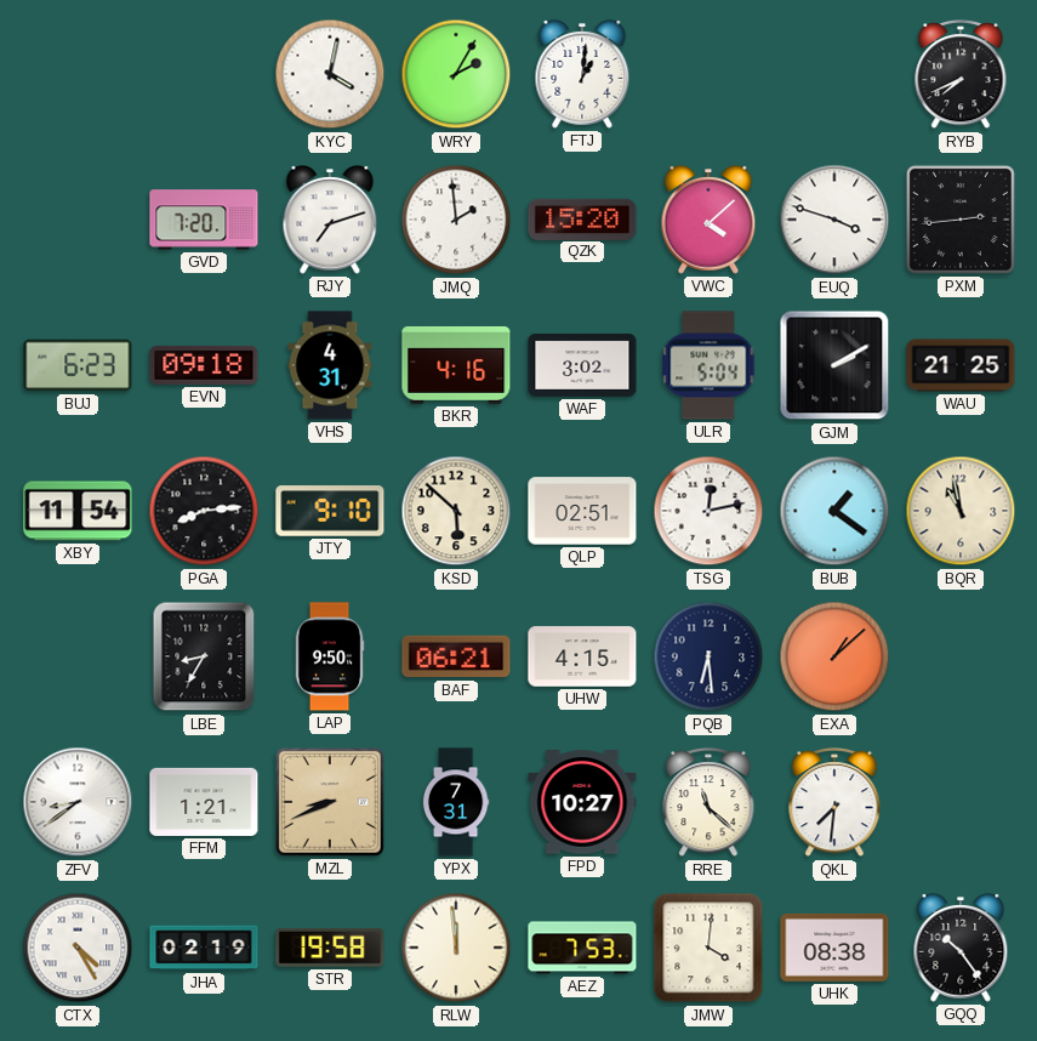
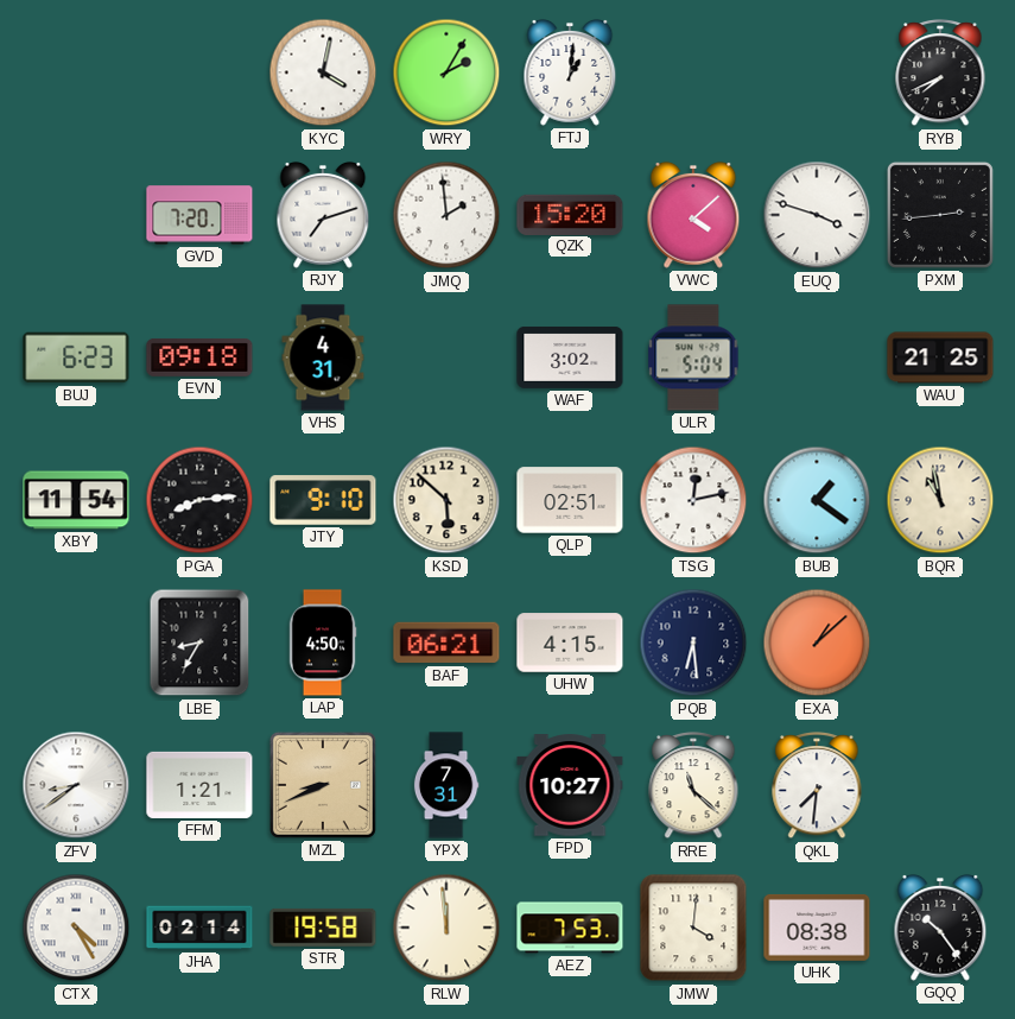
BKR: 4:16 -> none
GJM: 2:10 -> none
LAP: 9:50 -> 4:50
JHA: 02:19 -> 02:14
